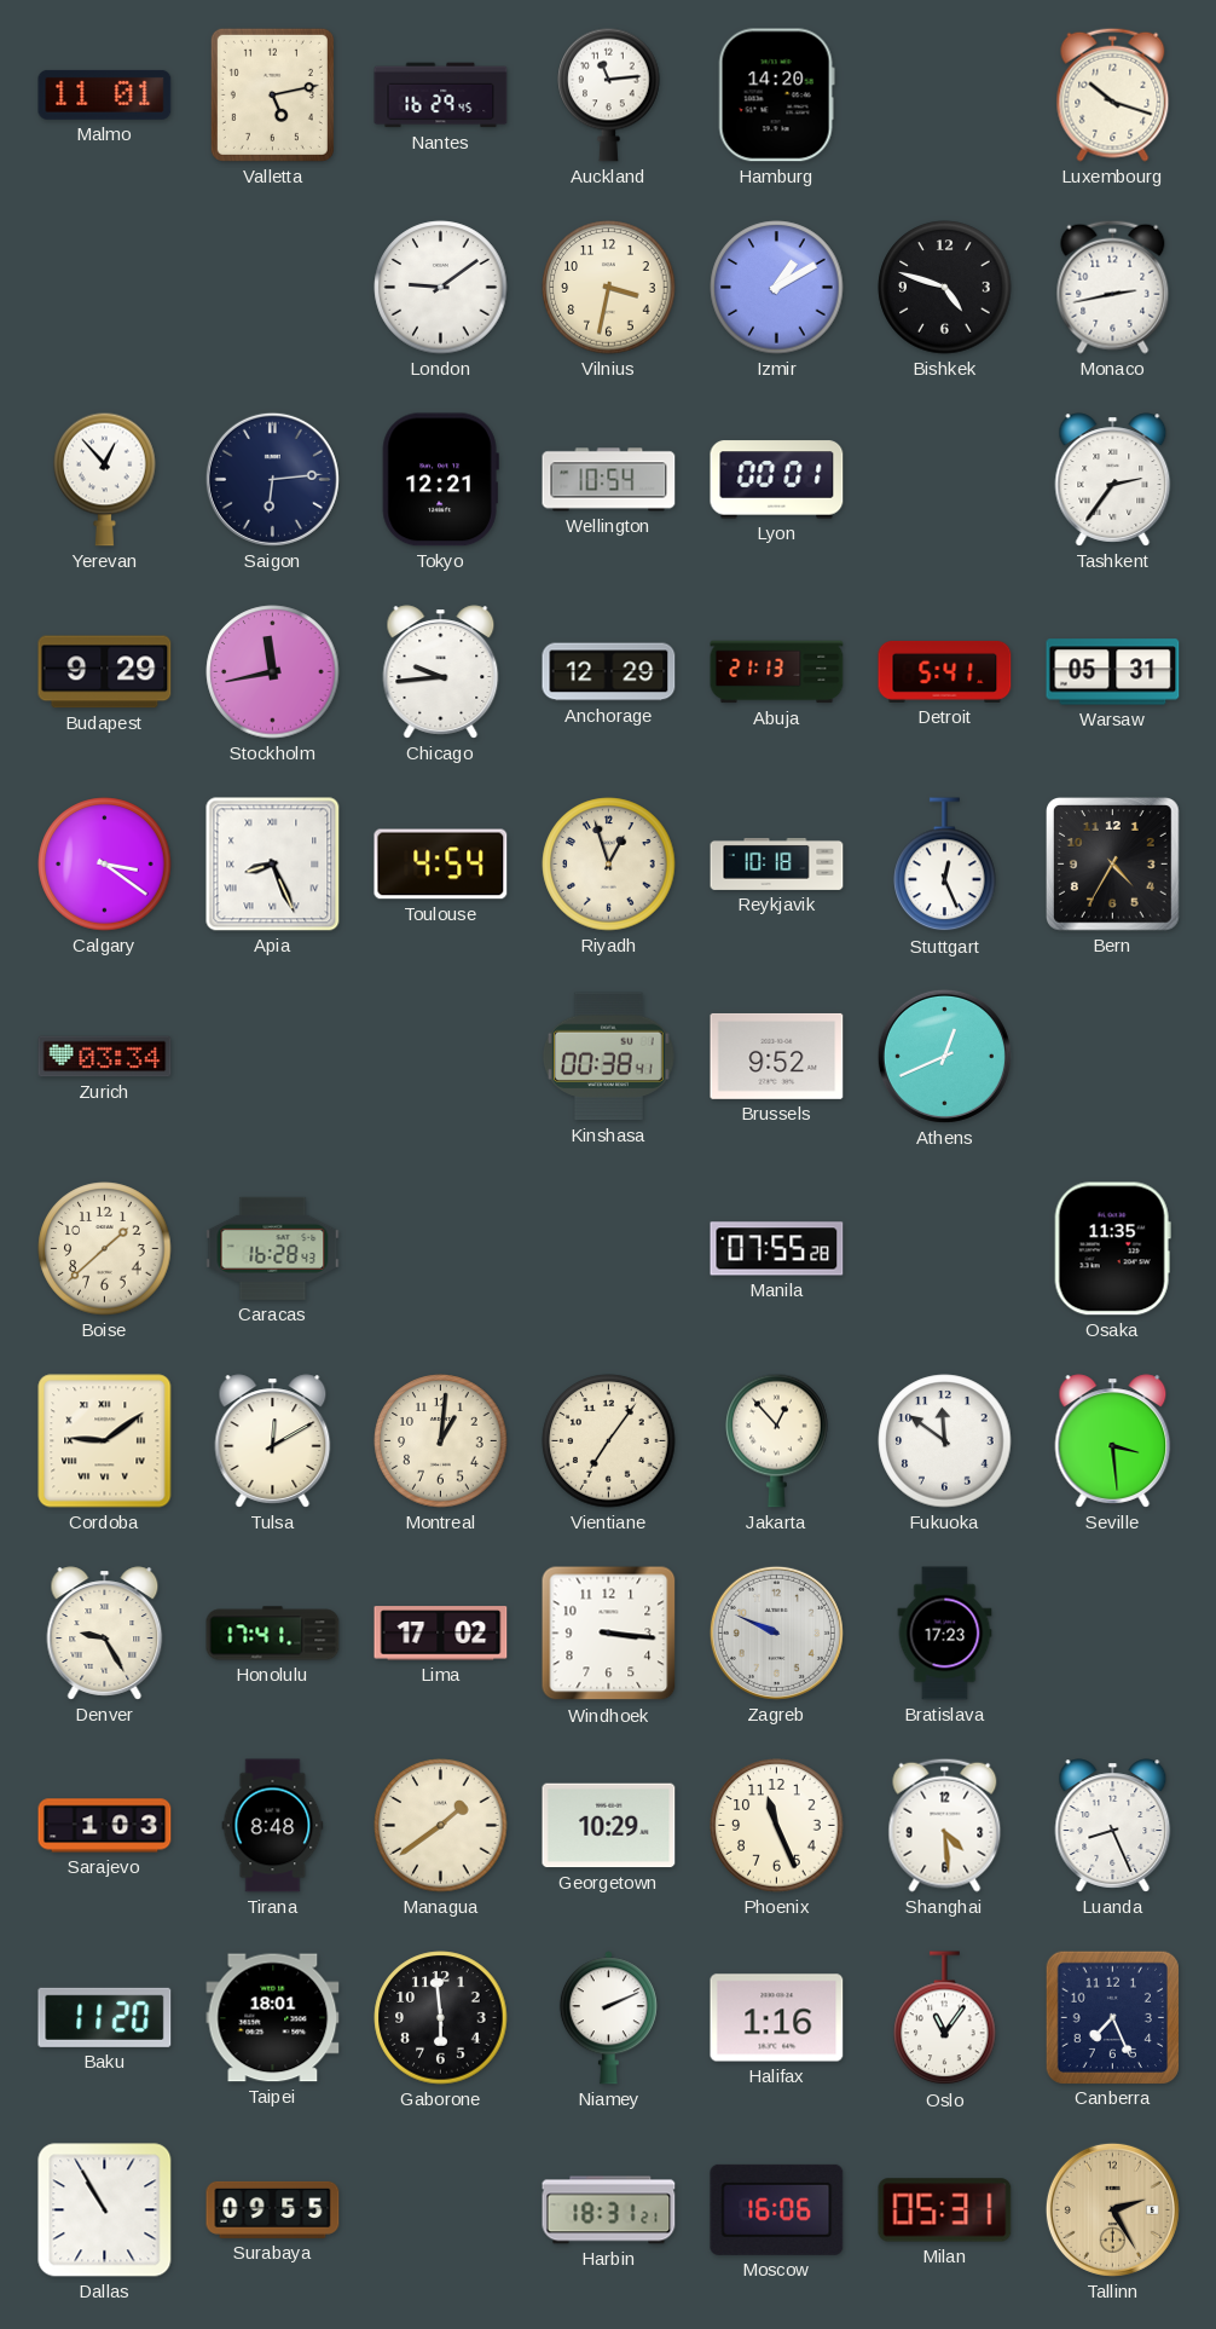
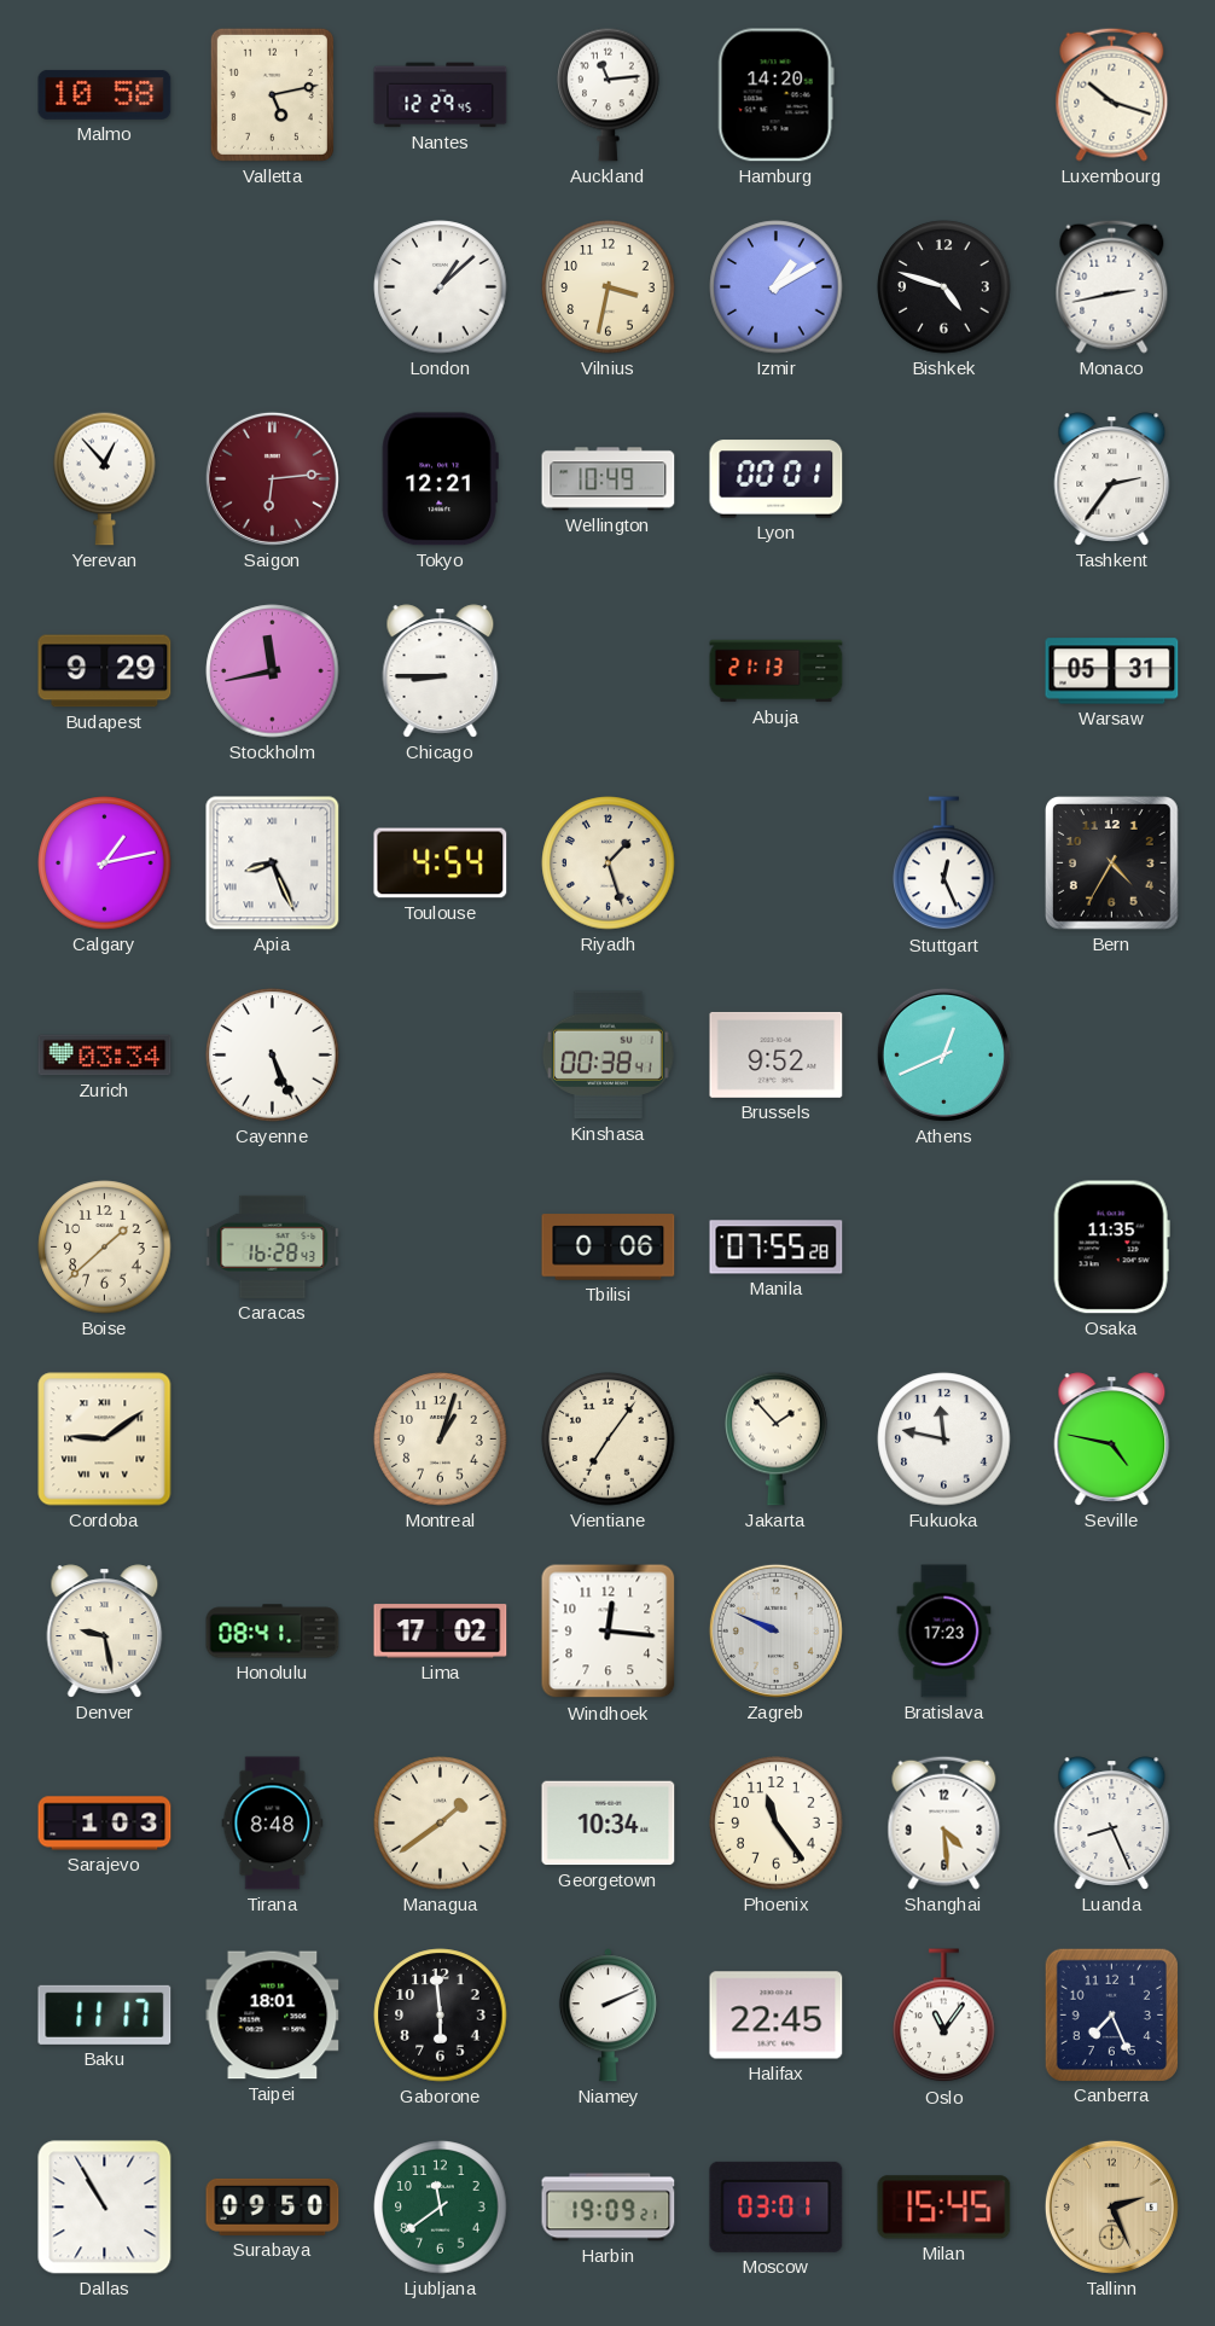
Malmo: 11:01 -> 10:58
Nantes: 16:29 -> 12:29
London: 9:09 -> 1:08
Saigon dial: navy -> burgundy
Wellington: 10:54 -> 10:49
Chicago: 9:44 -> 8:45
Anchorage: 12:29 -> none
Detroit: 5:41 -> none
Calgary: 3:21 -> 1:13
Riyadh: 12:57 -> 1:27
Reykjavik: 10:18 -> none
Cayenne: none -> 5:26
Tbilisi: none -> 0:06
Tulsa: 12:10 -> none
Montreal: 1:01 -> 1:03
Jakarta: 12:53 -> 1:53
Fukuoka: 11:51 -> 11:47
Seville: 3:29 -> 4:47
Denver: 9:25 -> 9:28
Honolulu: 17:41 -> 08:41
Windhoek: 3:16 -> 12:16
Georgetown: 10:29 -> 10:34
Phoenix: 11:26 -> 11:24
Baku: 11:20 -> 11:17
Halifax: 1:16 -> 22:45
Surabaya: 09:55 -> 09:50
Ljubljana: none -> 11:39
Harbin: 18:31 -> 19:09
Moscow: 16:06 -> 03:01
Milan: 05:31 -> 15:45
Tallinn: 2:25 -> 2:26
